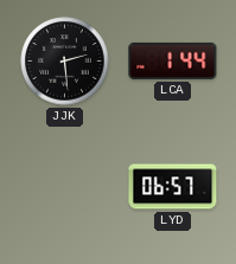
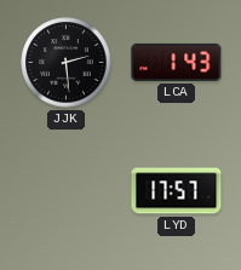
LCA: 1:44 -> 1:43
LYD: 06:57 -> 17:57
